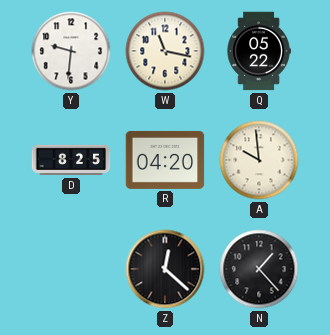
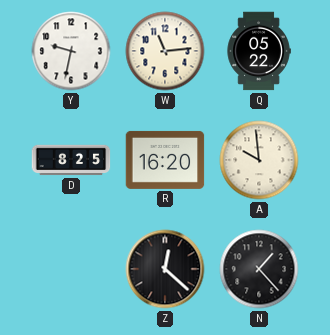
Y: 9:31 -> 9:32
W: 11:17 -> 11:14
R: 04:20 -> 16:20
